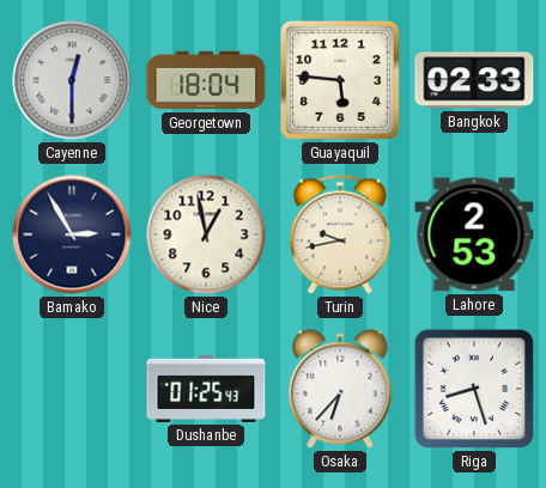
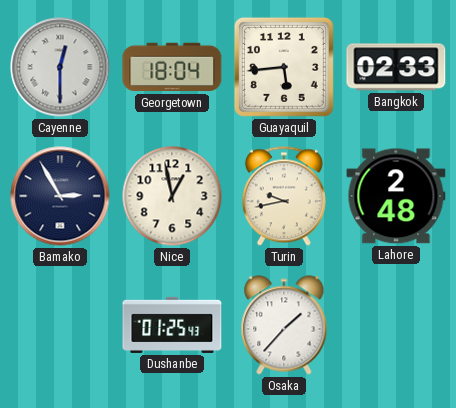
Guayaquil: 5:46 -> 5:44
Lahore: 2:53 -> 2:48
Osaka: 6:37 -> 1:37
Riga: 8:27 -> none
